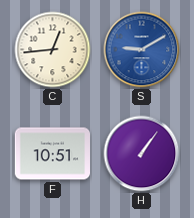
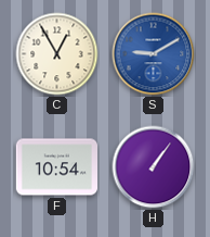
C: 12:44 -> 12:55
F: 10:51 -> 10:54
